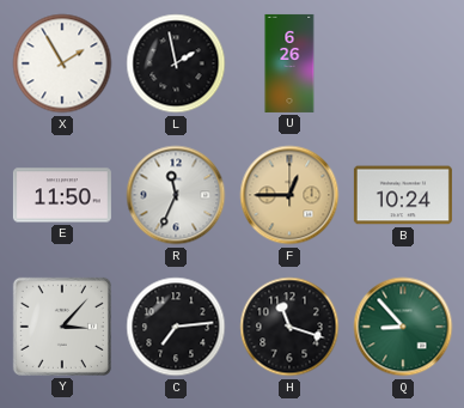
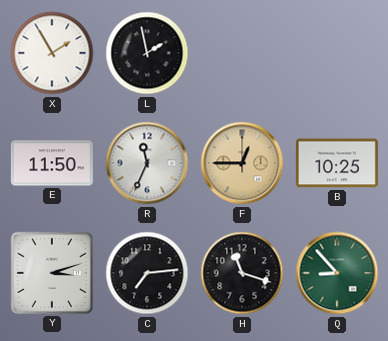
U: 6:26 -> none
B: 10:24 -> 10:25
Y: 3:07 -> 3:12
